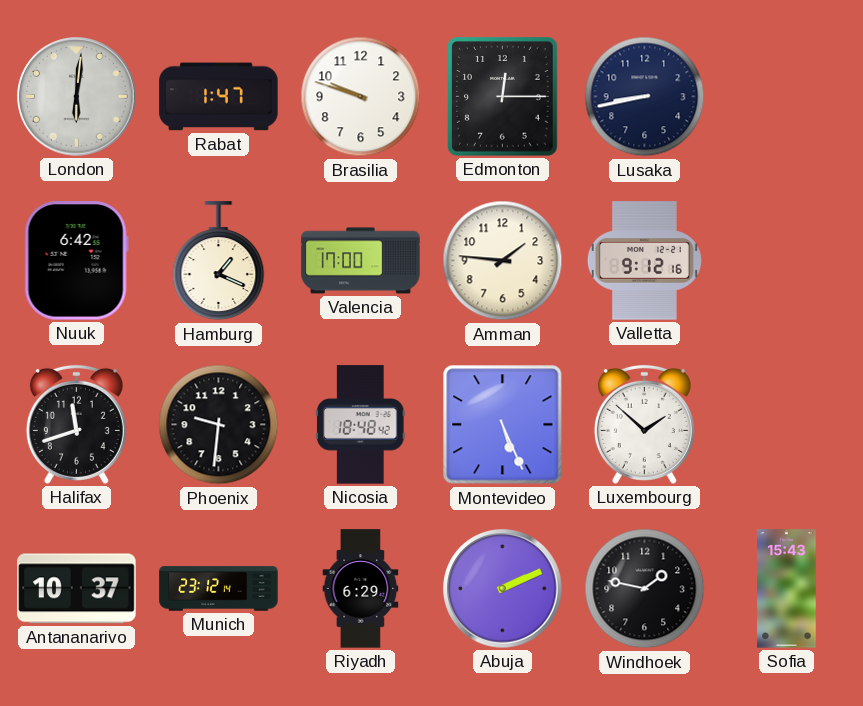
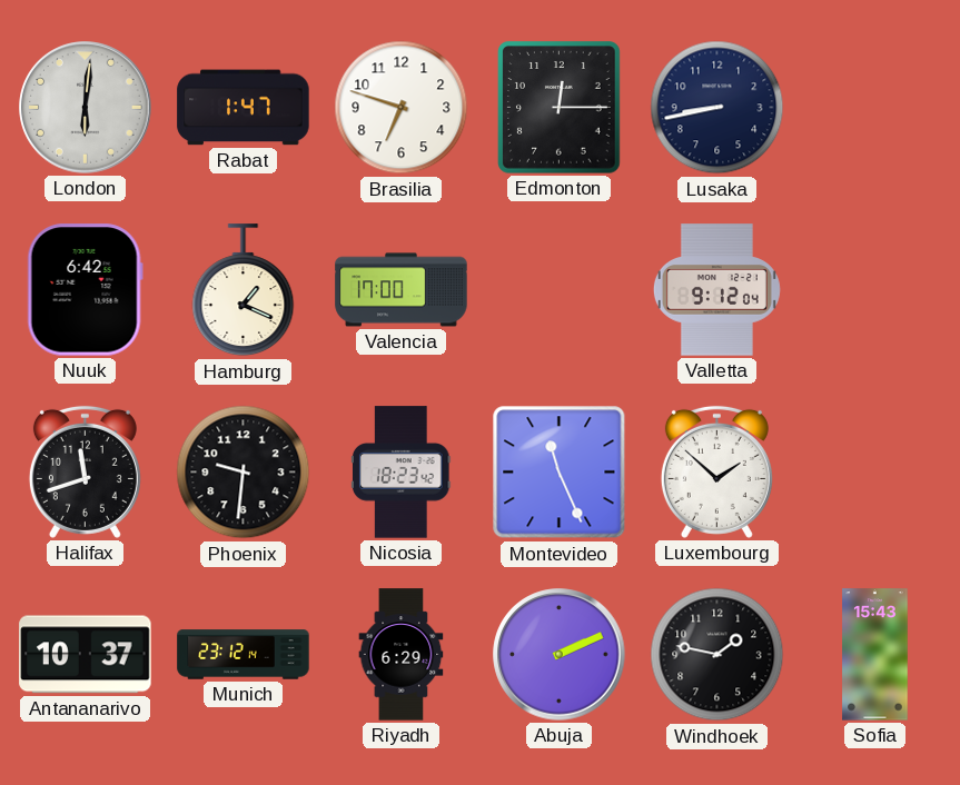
Brasilia: 9:48 -> 6:48
Amman: 1:46 -> none
Valletta: 9:12:16 -> 9:12:04
Nicosia: 18:48 -> 18:23
Montevideo: 5:26 -> 11:26
